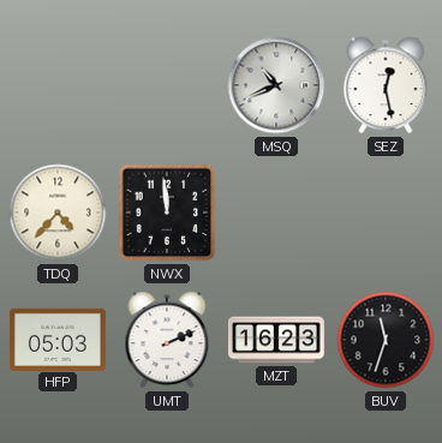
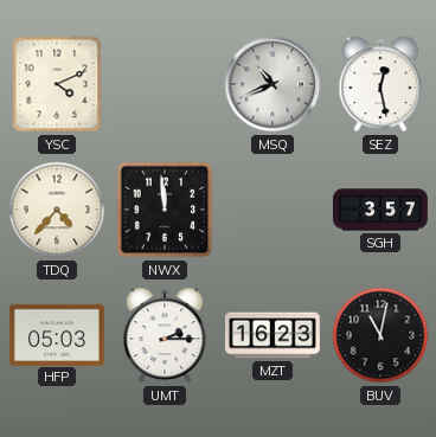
YSC: none -> 4:11
SGH: none -> 3:57
UMT: 2:11 -> 2:15
BUV: 11:33 -> 11:02
